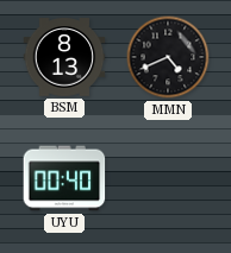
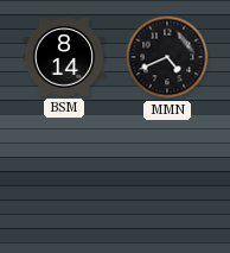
BSM: 8:13 -> 8:14
UYU: 00:40 -> none
